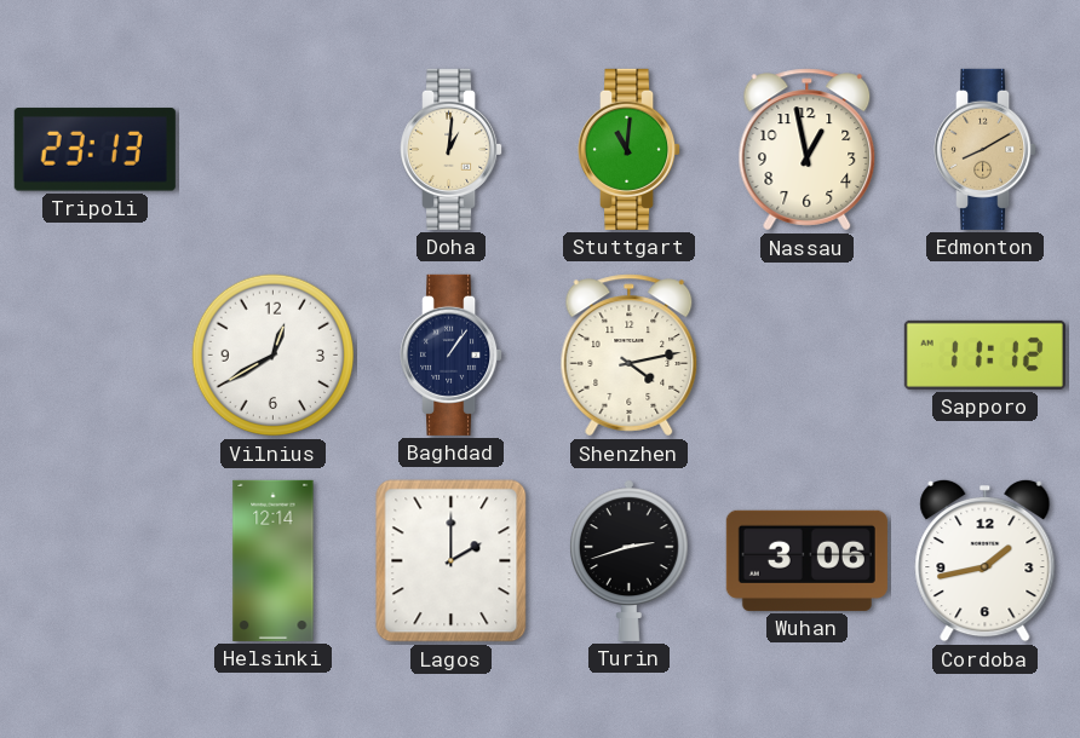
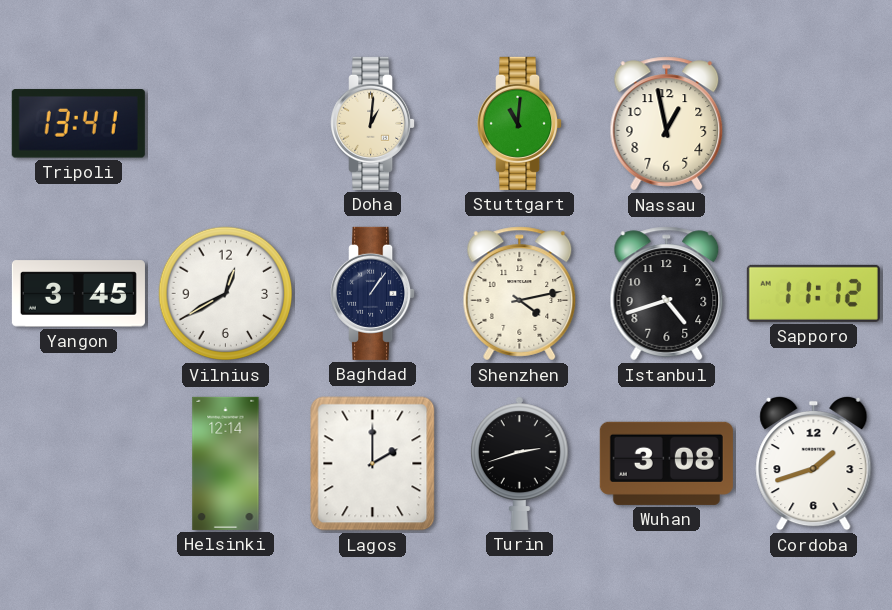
Tripoli: 23:13 -> 13:41
Edmonton: 8:10 -> none
Yangon: none -> 3:45
Istanbul: none -> 4:42
Wuhan: 3:06 -> 3:08
Cordoba: 1:43 -> 1:42
